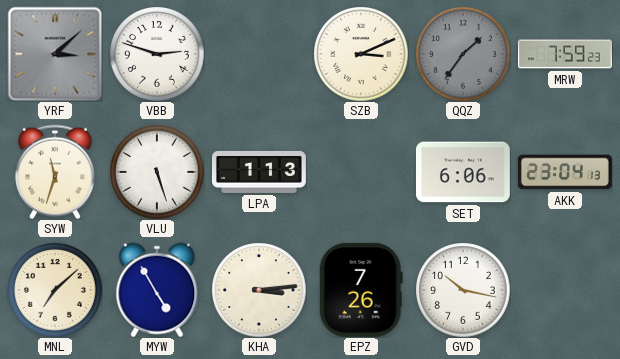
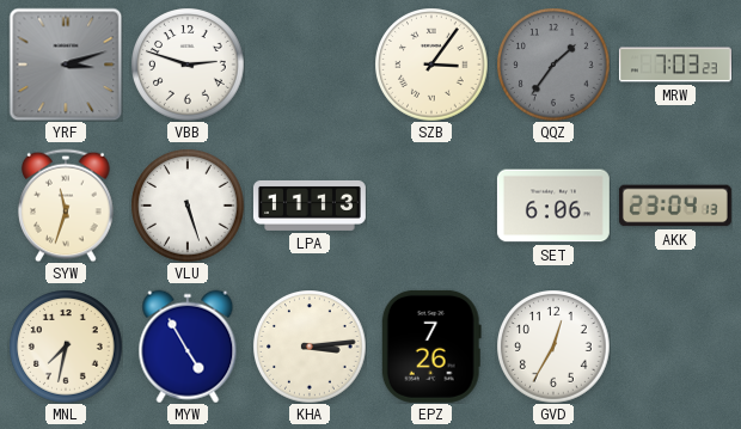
YRF: 3:08 -> 3:12
SZB: 3:11 -> 3:06
MRW: 7:59 -> 7:03
LPA: 1:13 -> 11:13
MNL: 7:08 -> 7:32
GVD: 10:17 -> 12:35
